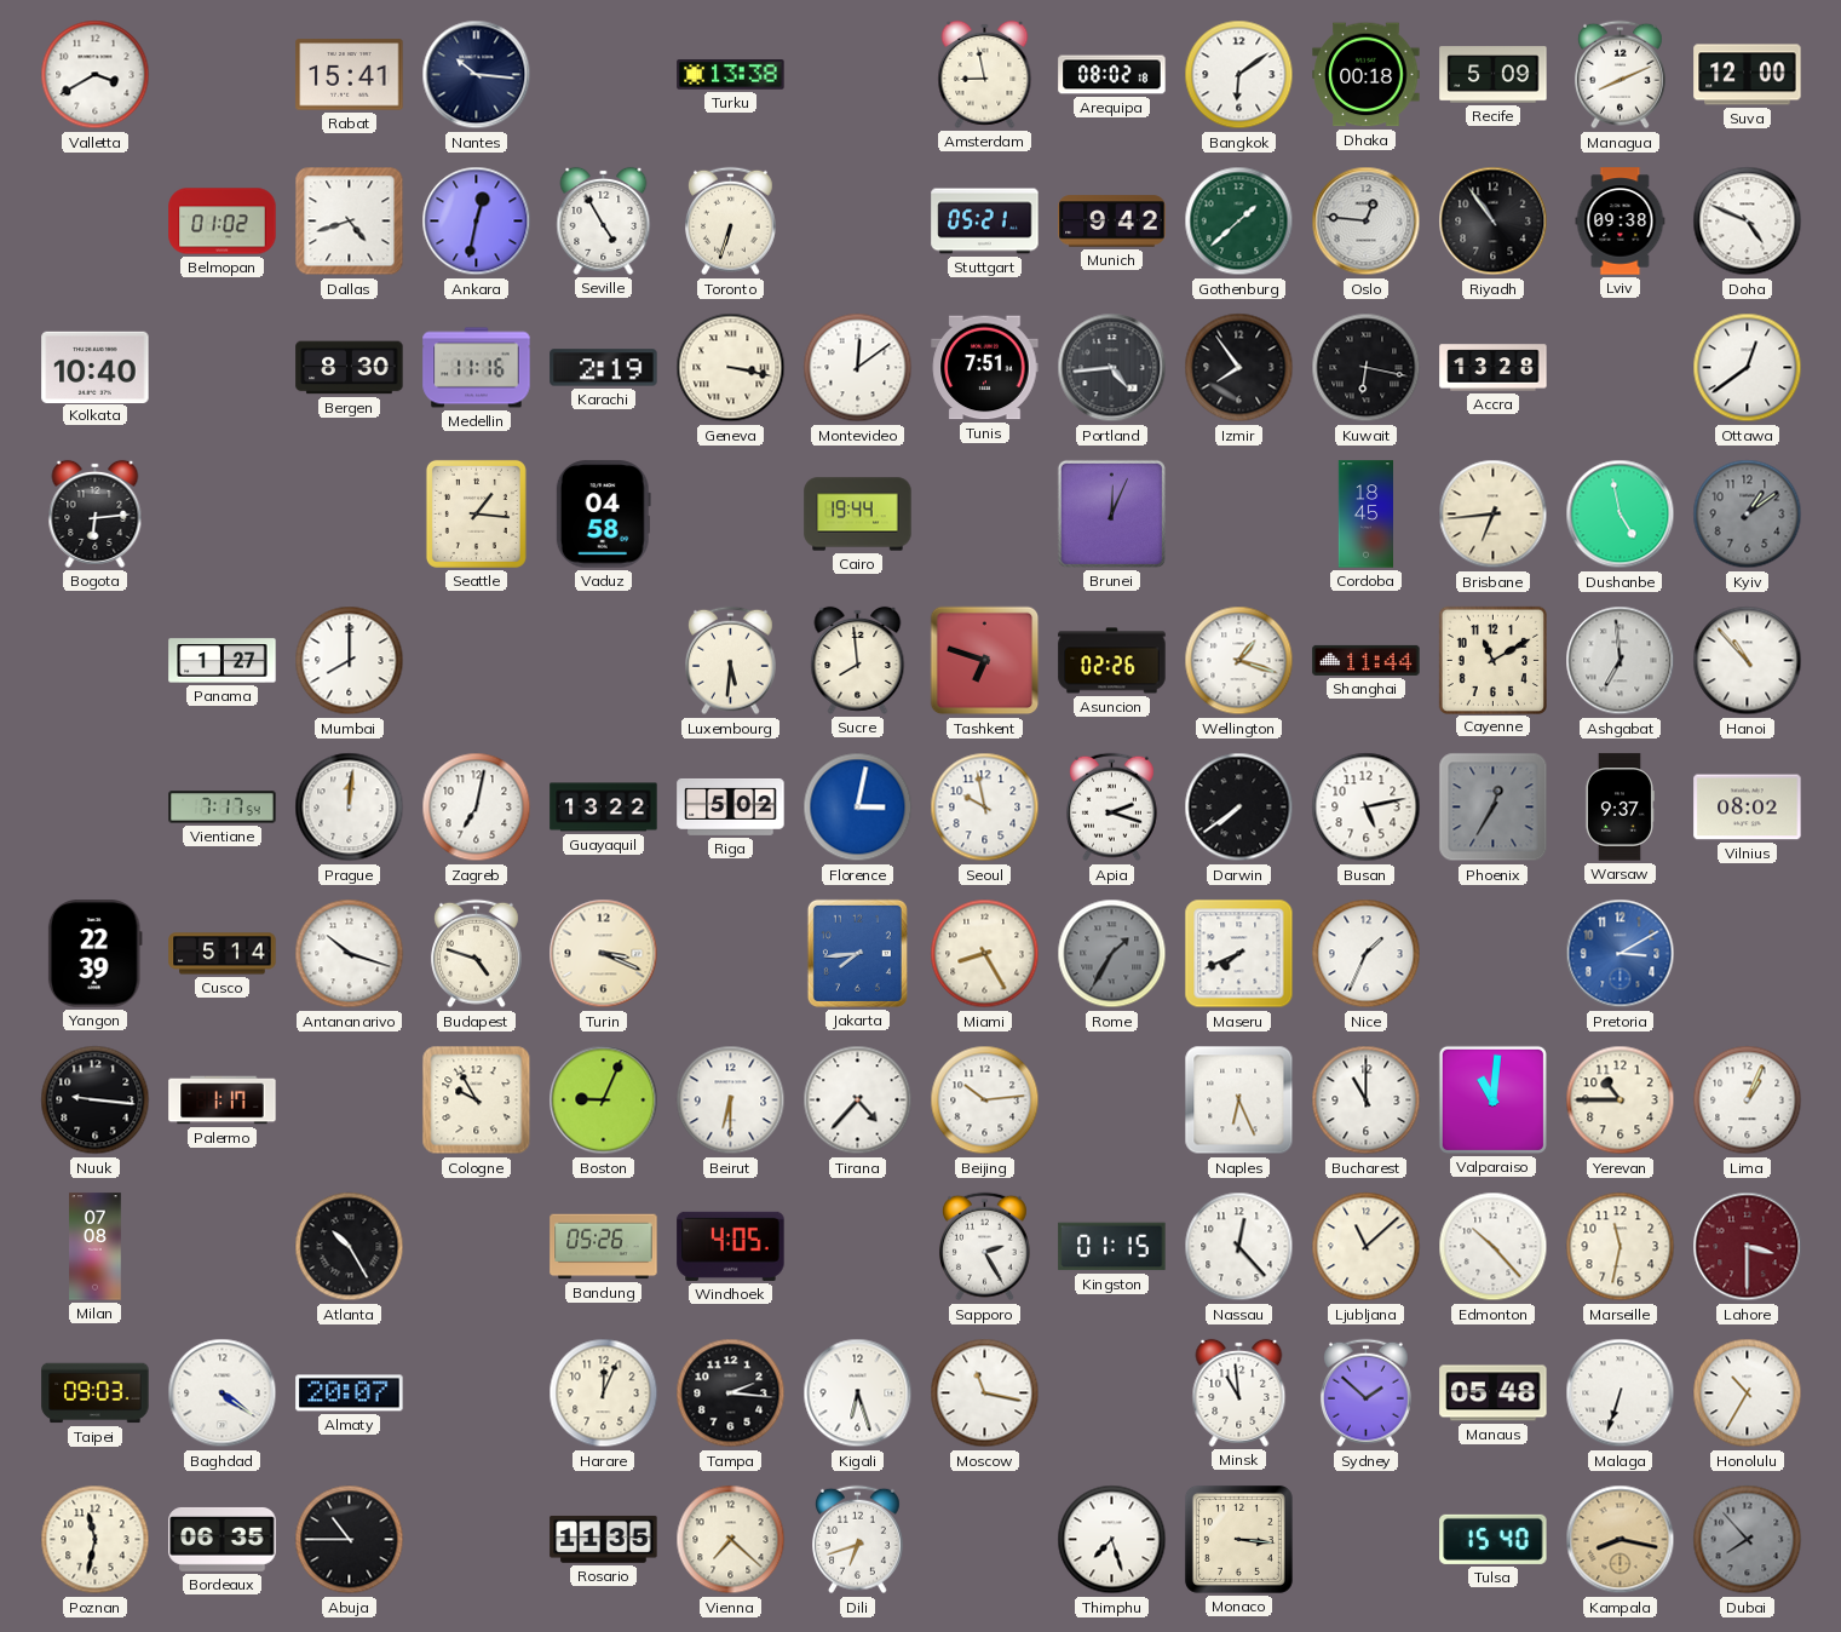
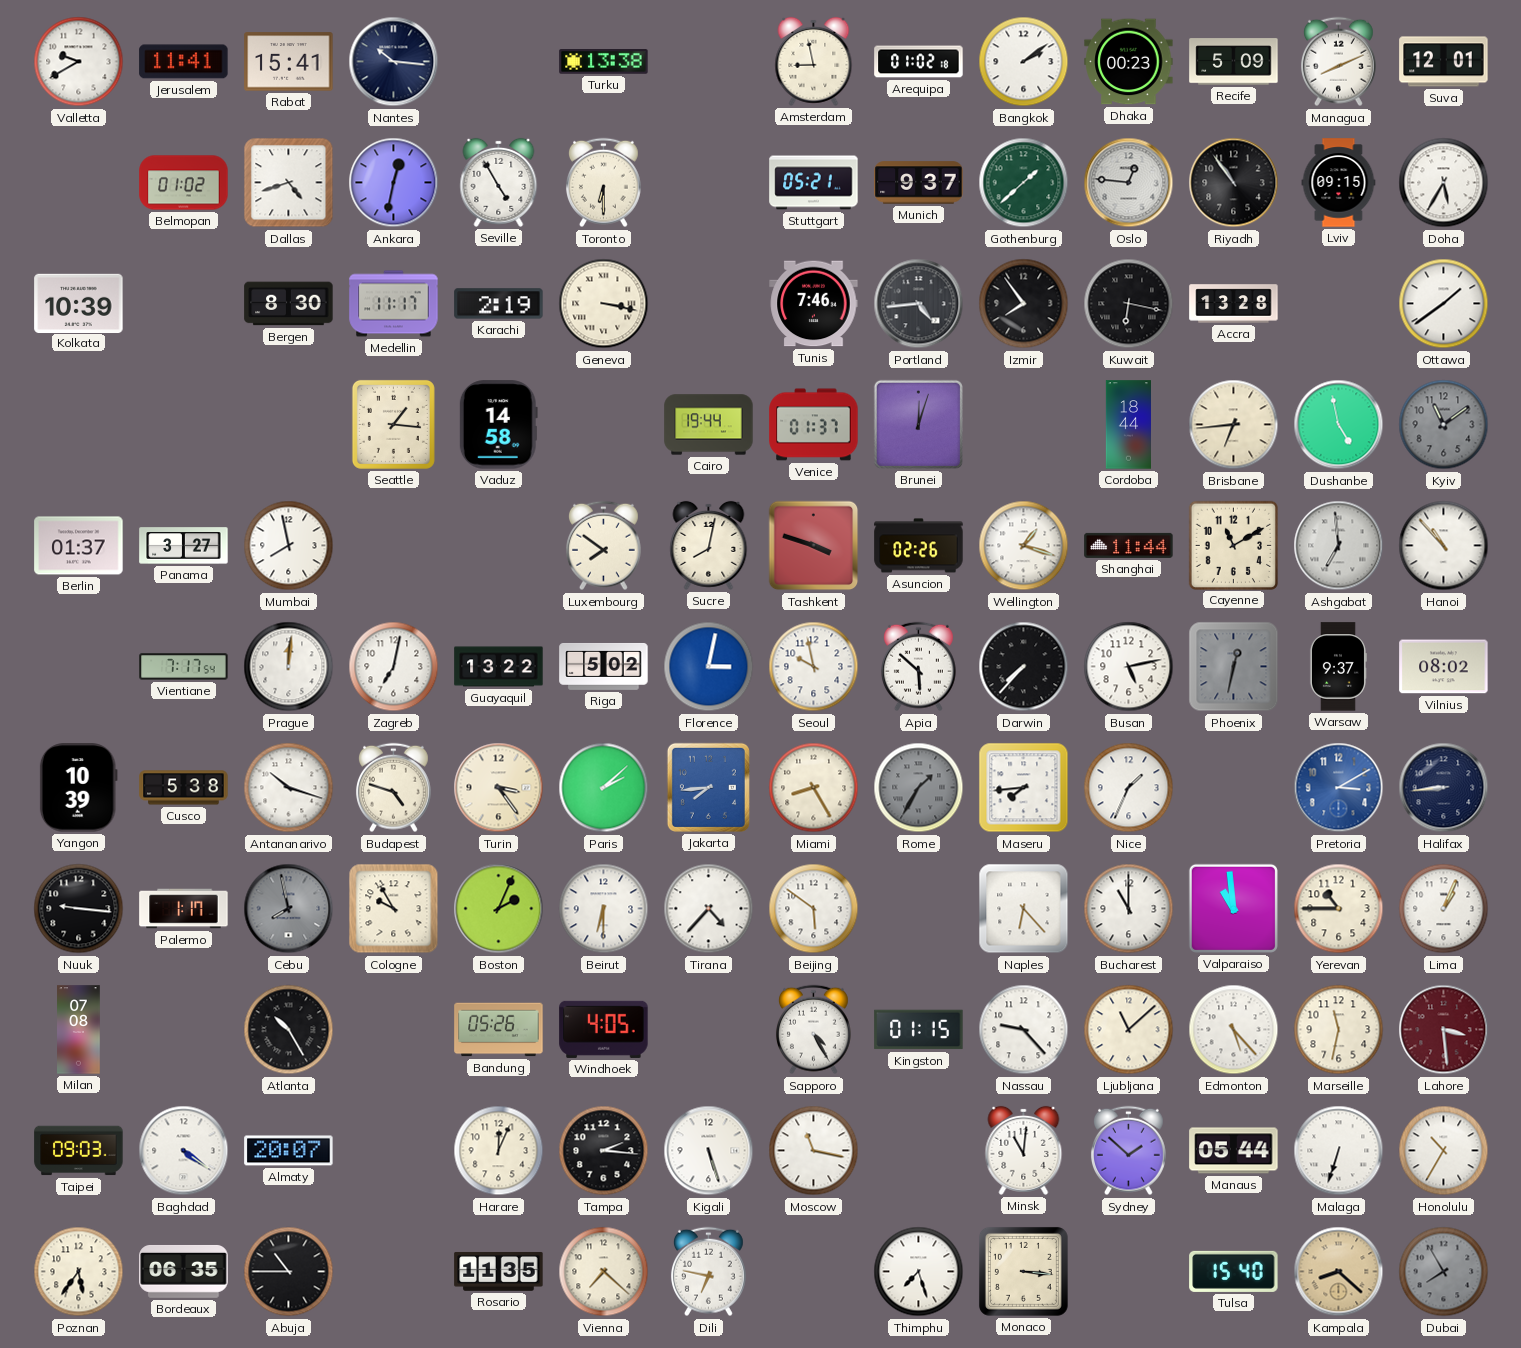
Valletta: 3:40 -> 9:40
Jerusalem: none -> 11:41
Arequipa: 08:02 -> 01:02
Bangkok: 6:09 -> 2:09
Dhaka: 00:18 -> 00:23
Suva: 12:00 -> 12:01
Toronto: 6:33 -> 6:30
Munich: 9:42 -> 9:37
Lviv: 09:38 -> 09:15
Doha: 4:49 -> 5:35
Kolkata: 10:40 -> 10:39
Medellin: 11:16 -> 11:17
Montevideo: 12:09 -> none
Tunis: 7:51 -> 7:46
Ottawa: 12:39 -> 1:39
Bogota: 6:14 -> none
Vaduz: 04:58 -> 14:58
Venice: none -> 01:37
Brunei: 12:04 -> 12:03
Cordoba: 18:45 -> 18:44
Kyiv: 1:09 -> 11:09
Berlin: none -> 01:37
Panama: 1:27 -> 3:27
Mumbai: 8:00 -> 7:58
Luxembourg: 5:31 -> 7:51
Sucre: 7:59 -> 8:02
Tashkent: 6:48 -> 3:48
Apia: 2:18 -> 5:52
Darwin: 7:39 -> 7:37
Phoenix: 12:35 -> 12:32
Yangon: 22:39 -> 10:39
Cusco: 5:14 -> 5:38
Turin: 3:19 -> 3:24
Paris: none -> 2:08
Maseru: 7:41 -> 7:44
Halifax: none -> 8:44
Cebu: none -> 7:58
Boston: 9:04 -> 2:04
Beijing: 10:14 -> 5:51
Naples: 6:26 -> 6:23
Valparaiso: 11:01 -> 10:59
Sapporo: 2:25 -> 4:25
Nassau: 12:23 -> 9:23
Edmonton: 10:23 -> 5:23
Lahore: 3:30 -> 3:29
Kigali: 6:27 -> 5:27
Minsk: 10:59 -> 11:01
Manaus: 05:48 -> 05:44
Poznan: 11:32 -> 5:36
Dili: 6:42 -> 6:47
Kampala: 8:17 -> 8:22
Dubai: 7:53 -> 7:55
